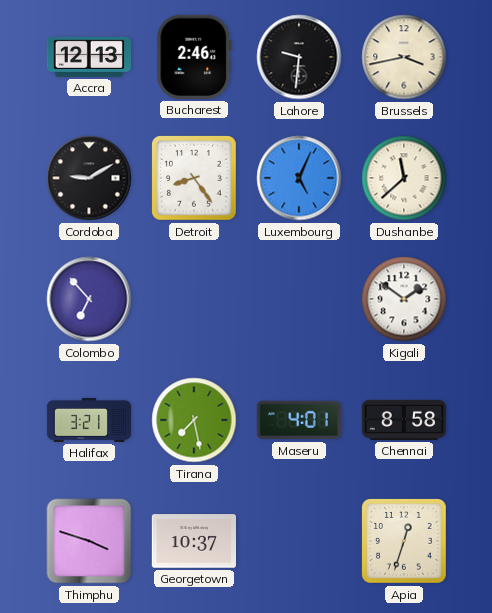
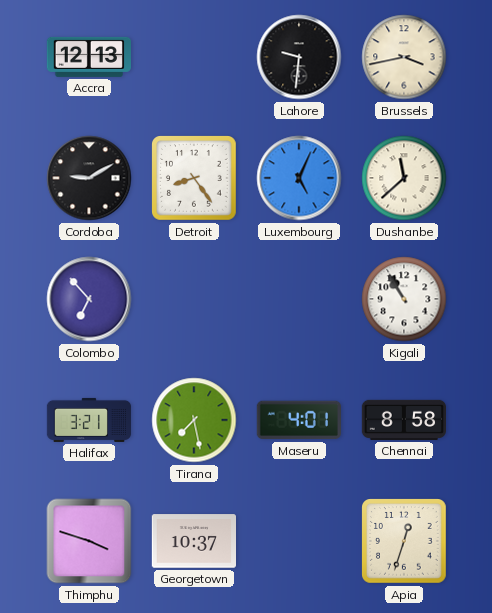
Bucharest: 2:46 -> none
Kigali: 1:51 -> 10:55
